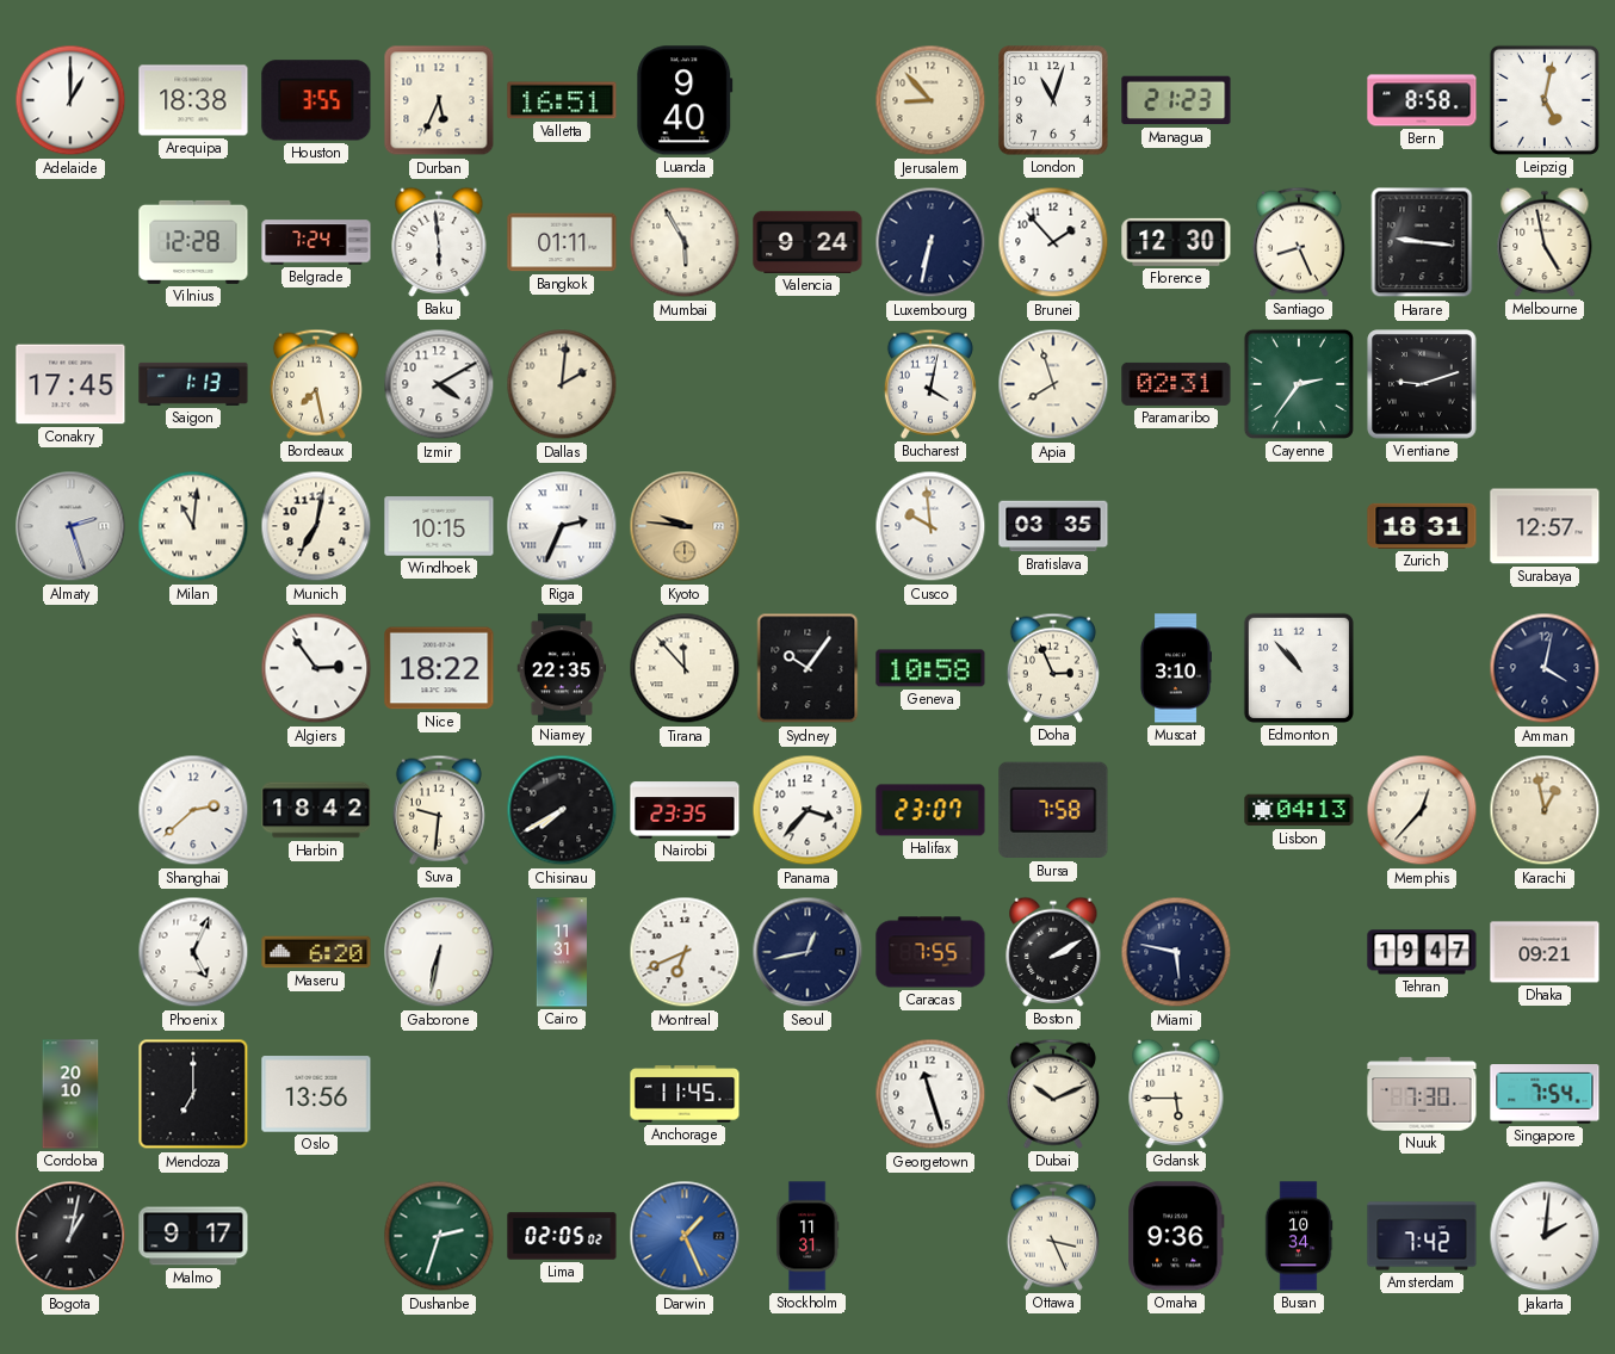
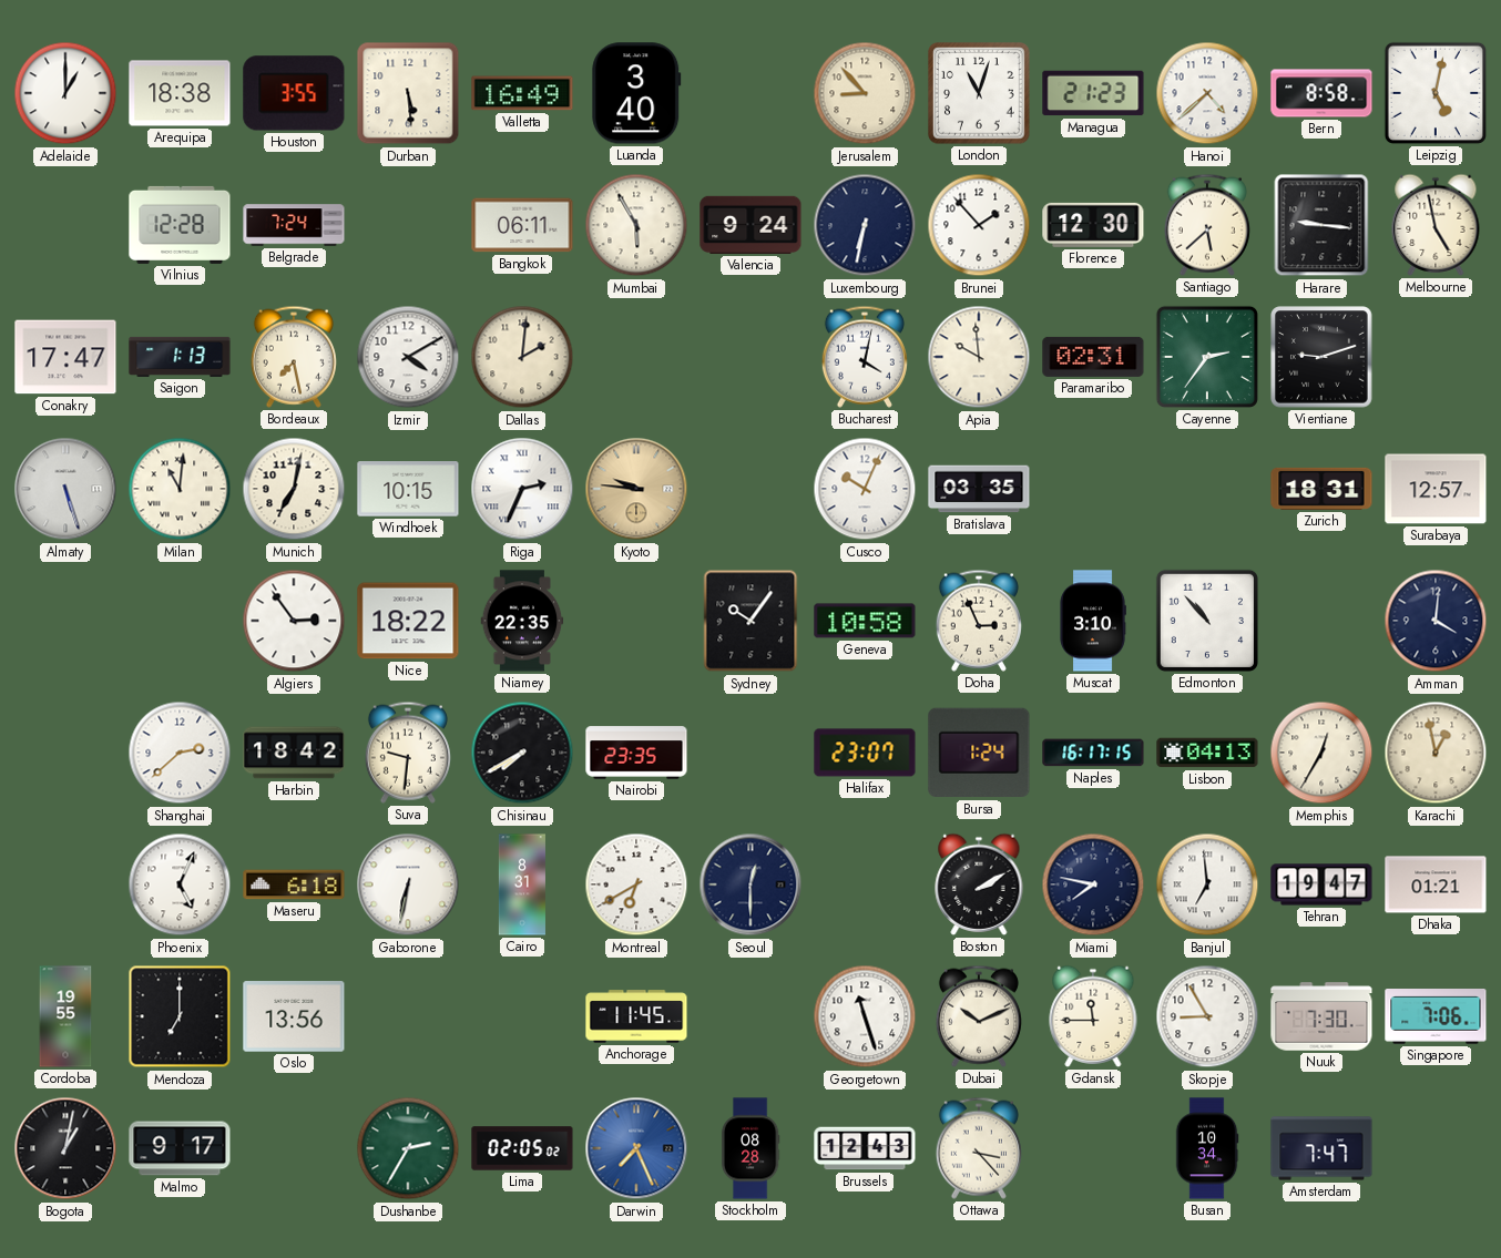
Durban: 5:34 -> 5:29
Valletta: 16:51 -> 16:49
Luanda: 9:40 -> 3:40
Hanoi: none -> 4:38
Baku: 5:59 -> none
Bangkok: 01:11 -> 06:11
Santiago: 8:26 -> 5:38
Conakry: 17:45 -> 17:47
Apia: 7:57 -> 9:59
Almaty: 2:27 -> 5:27
Cusco: 9:59 -> 10:04
Tirana: 11:53 -> none
Amman: 4:02 -> 4:01
Panama: 3:37 -> none
Bursa: 7:58 -> 1:24
Naples: none -> 16:17
Memphis: 12:37 -> 12:35
Maseru: 6:20 -> 6:18
Cairo: 11:31 -> 8:31
Montreal: 6:41 -> 6:40
Seoul: 12:43 -> 12:30
Caracas: 7:55 -> none
Miami: 5:47 -> 7:47
Banjul: none -> 6:59
Dhaka: 09:21 -> 01:21
Cordoba: 20:10 -> 19:55
Gdansk: 5:45 -> 11:45
Skopje: none -> 8:55
Singapore: 7:54 -> 7:06
Dushanbe: 2:33 -> 2:35
Darwin: 1:26 -> 7:26
Stockholm: 11:31 -> 08:28
Brussels: none -> 12:43
Ottawa: 3:26 -> 3:23
Omaha: 9:36 -> none
Amsterdam: 7:42 -> 7:47
Jakarta: 2:01 -> none
